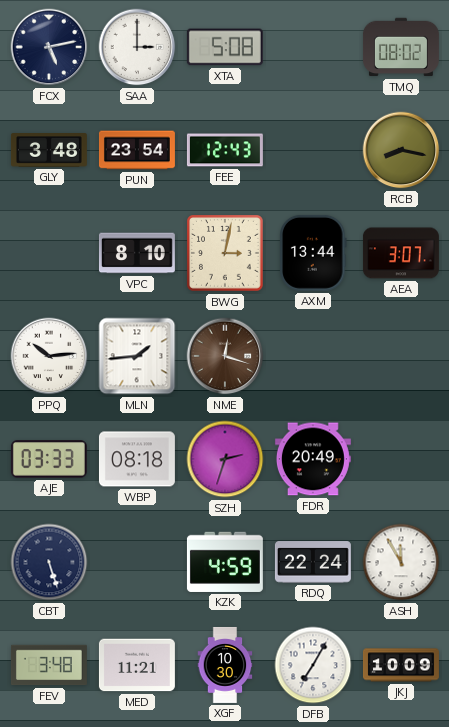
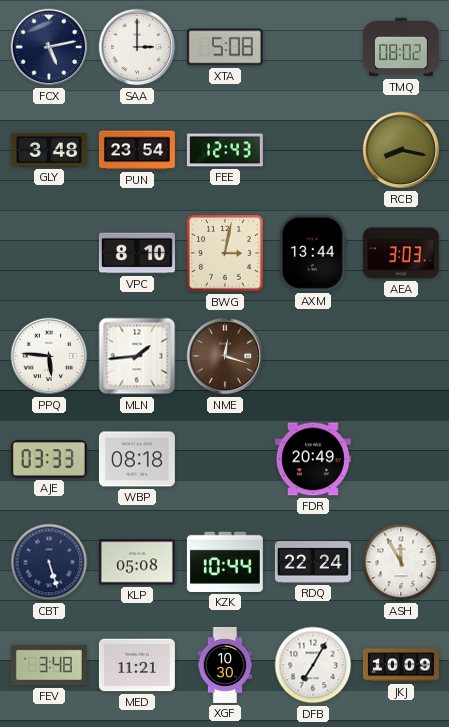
AEA: 3:07 -> 3:03
PPQ: 10:14 -> 5:46
SZH: 2:33 -> none
KLP: none -> 05:08
KZK: 4:59 -> 10:44
